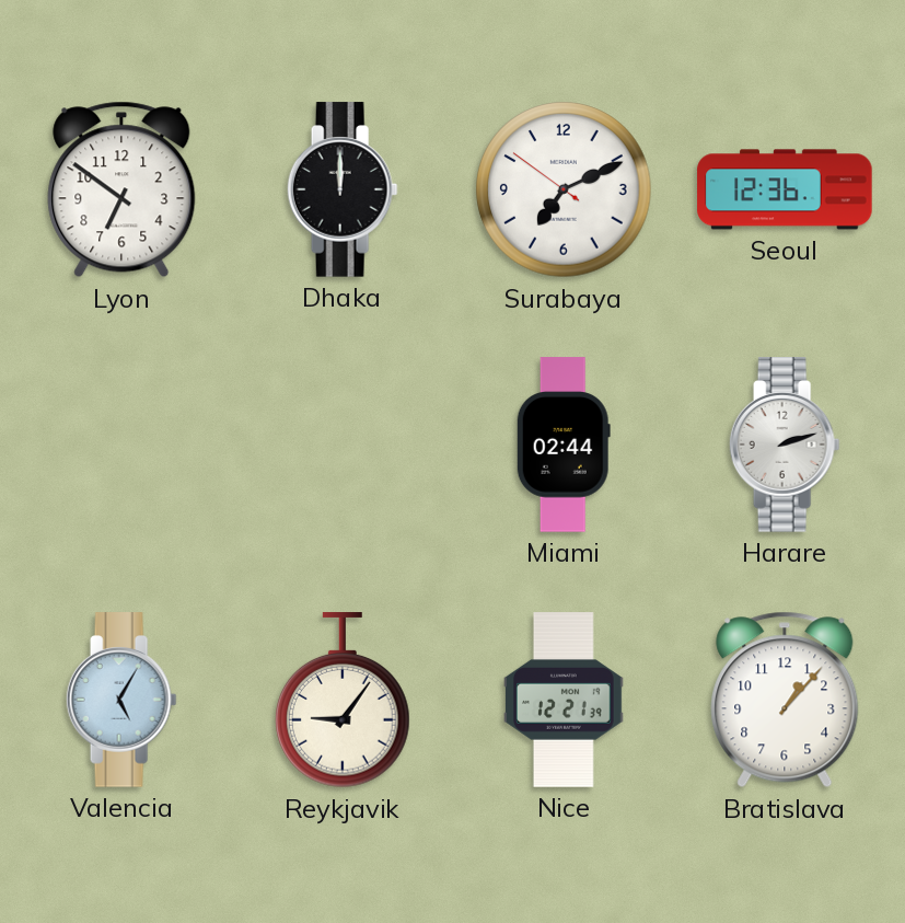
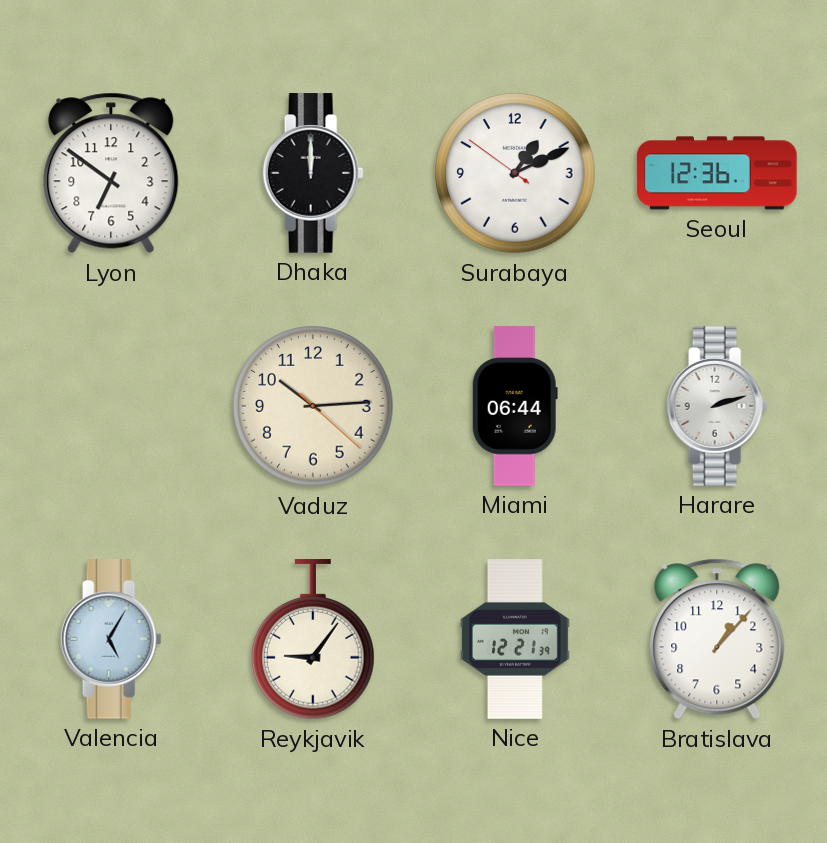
Surabaya: 7:10 -> 1:10
Vaduz: none -> 10:14
Miami: 02:44 -> 06:44
